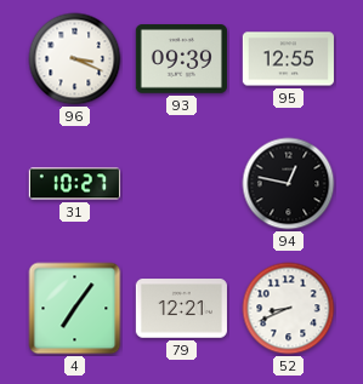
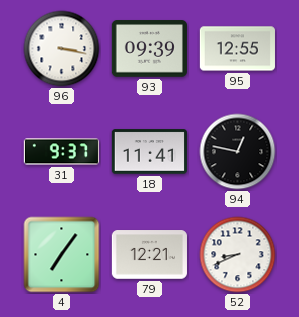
96: 3:19 -> 3:17
31: 10:27 -> 9:37
18: none -> 11:41
